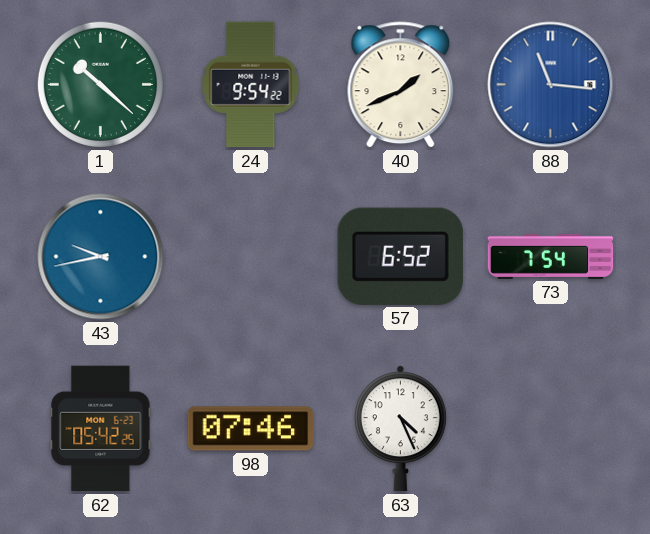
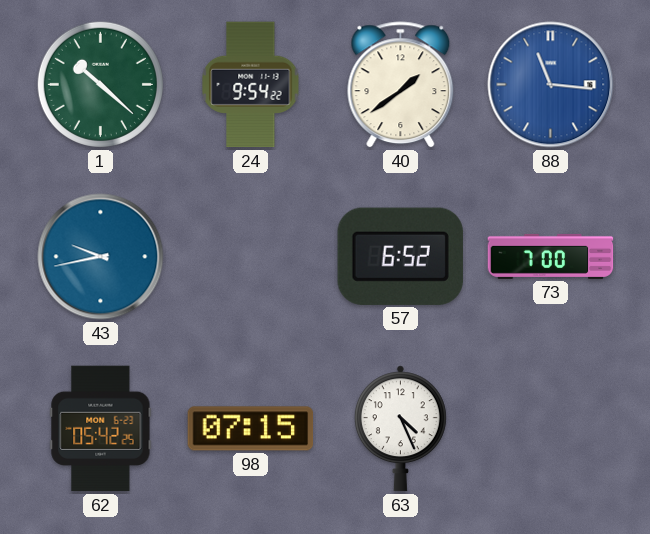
40: 1:41 -> 1:39
73: 7:54 -> 7:00
98: 07:46 -> 07:15
